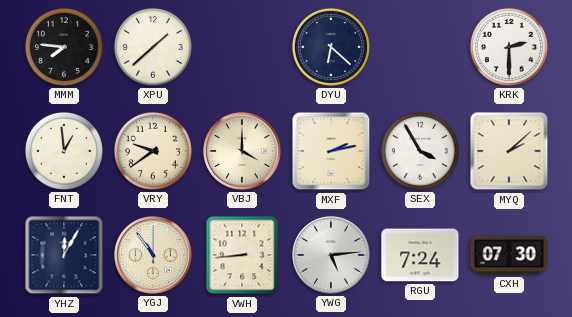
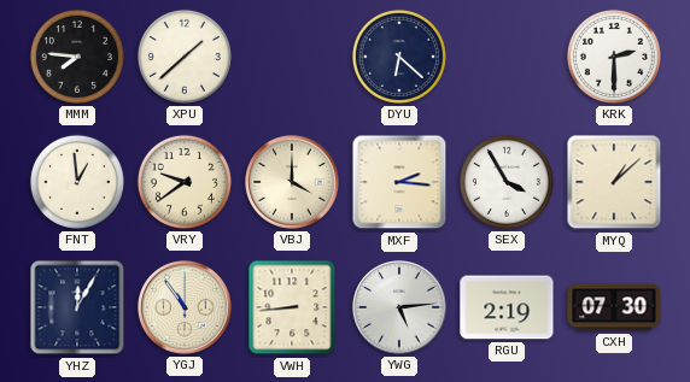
MXF: 2:13 -> 2:16
MYQ: 2:08 -> 1:08
RGU: 7:24 -> 2:19
